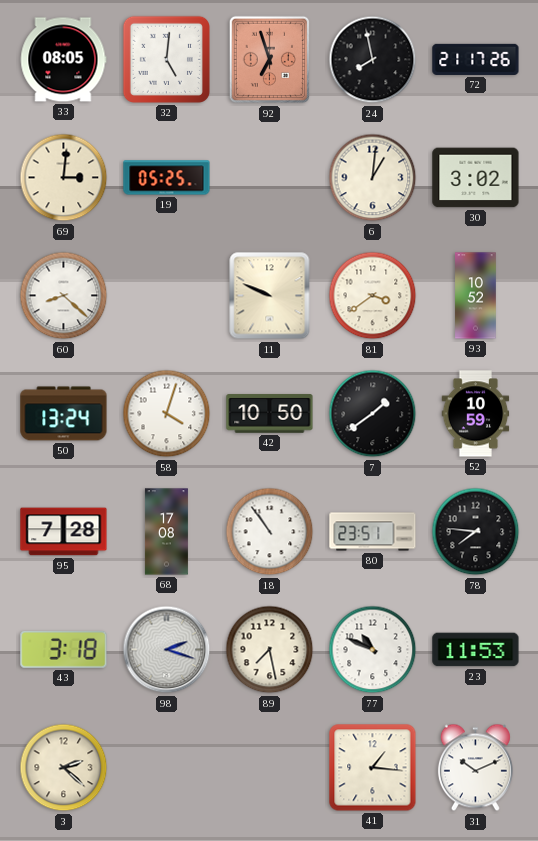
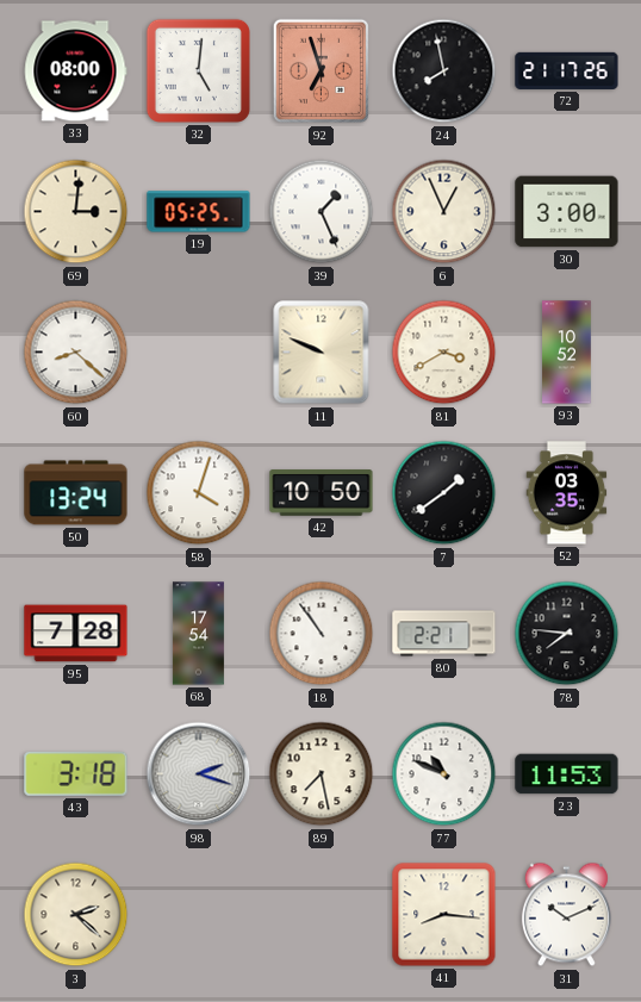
33: 08:05 -> 08:00
39: none -> 1:26
6: 1:01 -> 12:56
30: 3:02 -> 3:00
81: 3:39 -> 3:40
52: 10:59 -> 03:35
68: 17:08 -> 17:54
80: 23:51 -> 2:21
41: 1:16 -> 8:16
